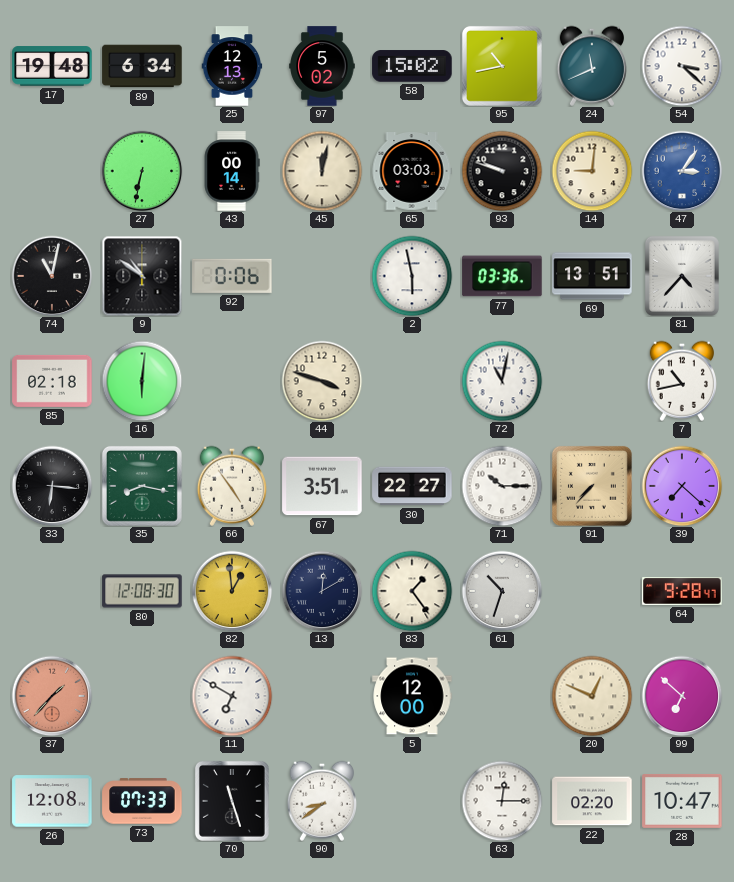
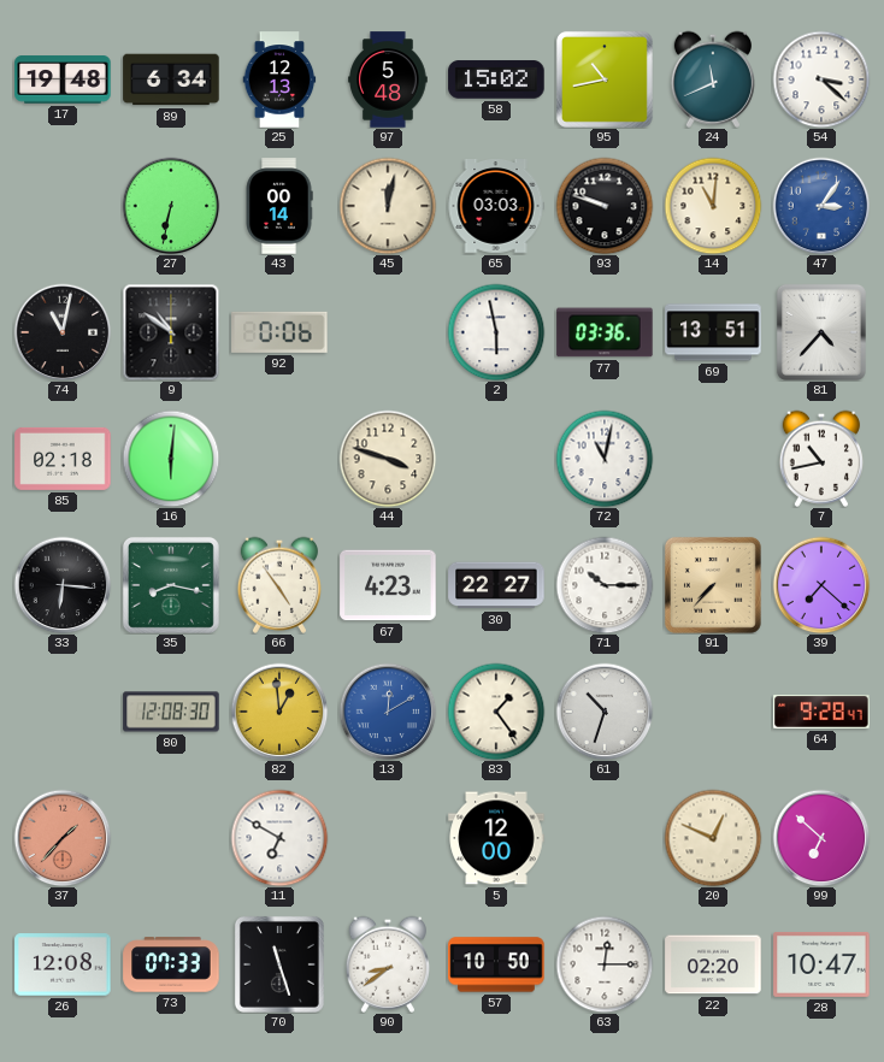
97: 5:02 -> 5:48
14: 9:01 -> 11:01
67: 3:51 -> 4:23
13 dial: navy -> blue
57: none -> 10:50
